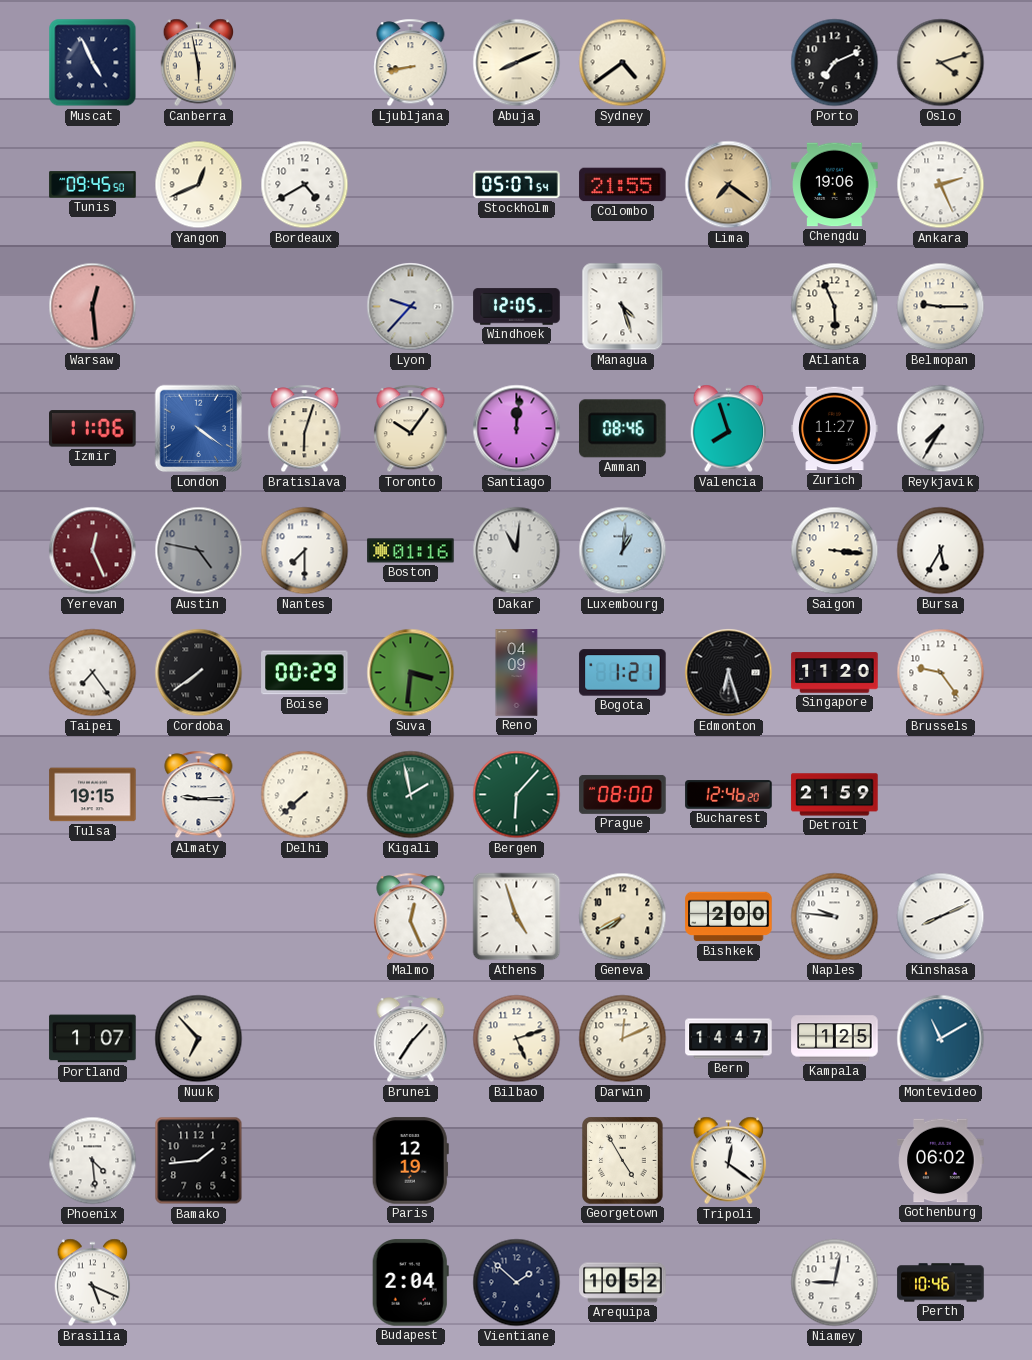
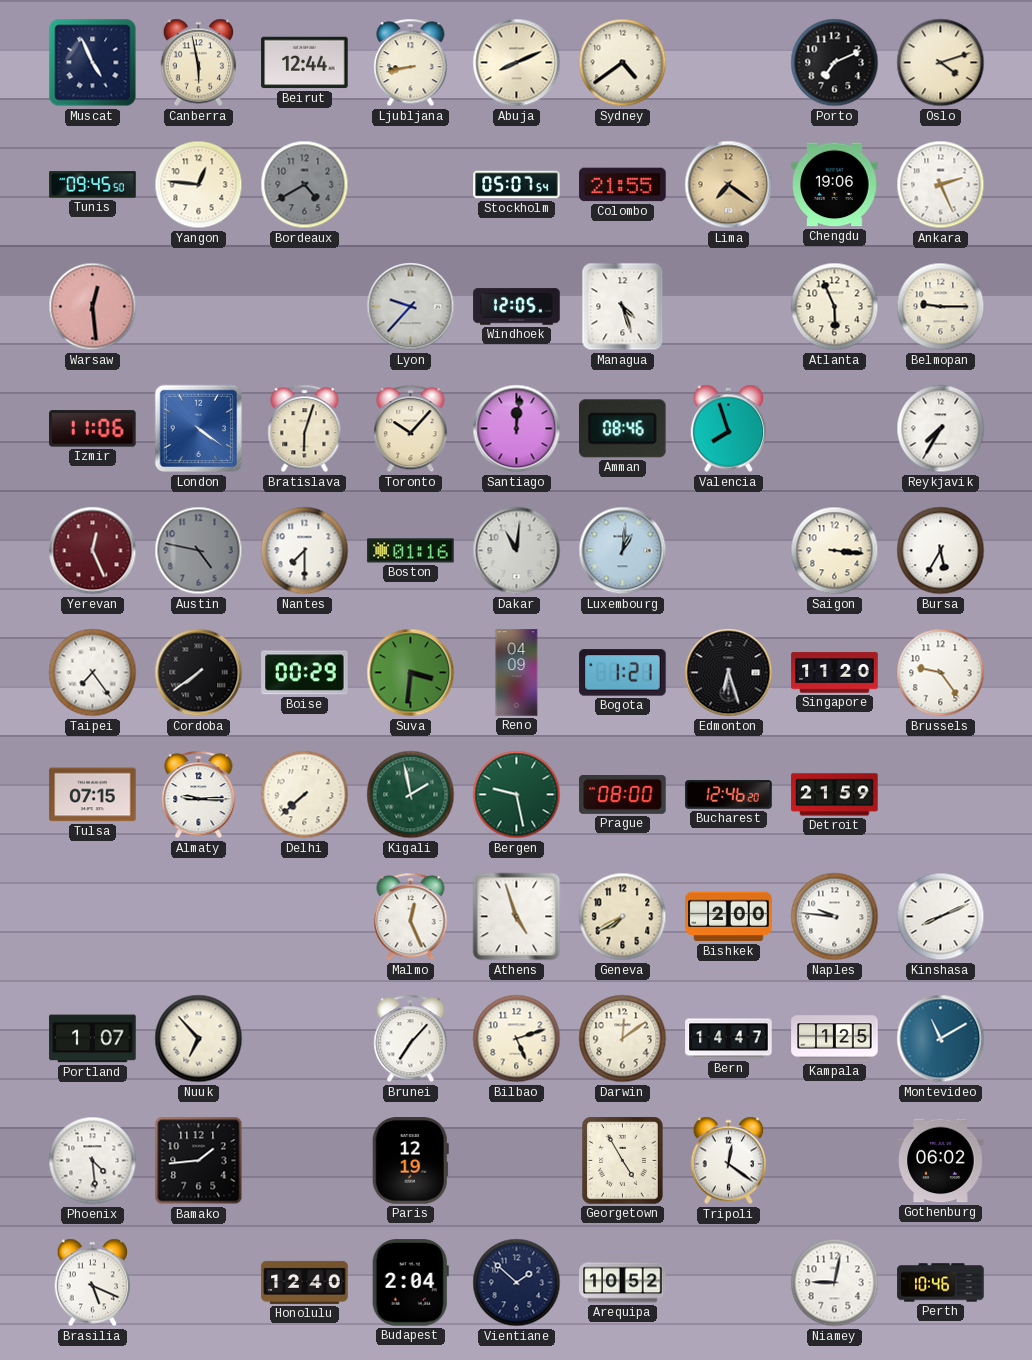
Beirut: none -> 12:44
Yangon: 12:41 -> 12:46
Bordeaux dial: white -> grey
Toronto: 10:06 -> 10:07
Zurich: 11:27 -> none
Tulsa: 19:15 -> 07:15
Bergen: 6:07 -> 9:28
Darwin: 12:11 -> 12:09
Honolulu: none -> 12:40
